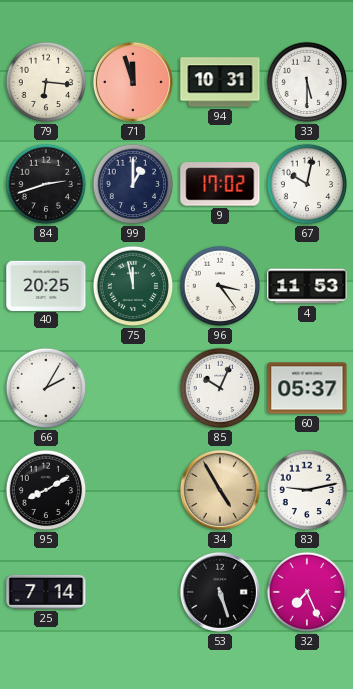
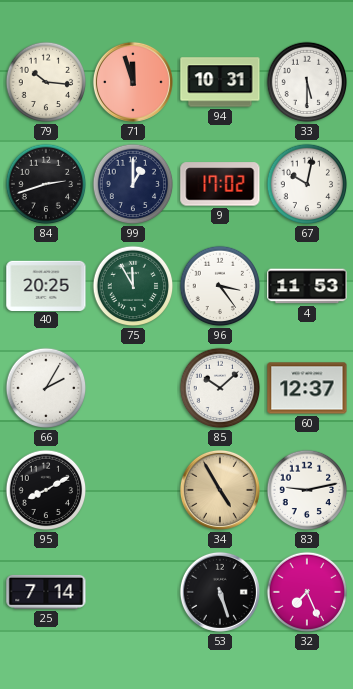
79: 6:16 -> 10:16
75: 11:58 -> 11:55
85: 10:04 -> 10:08
60: 05:37 -> 12:37
